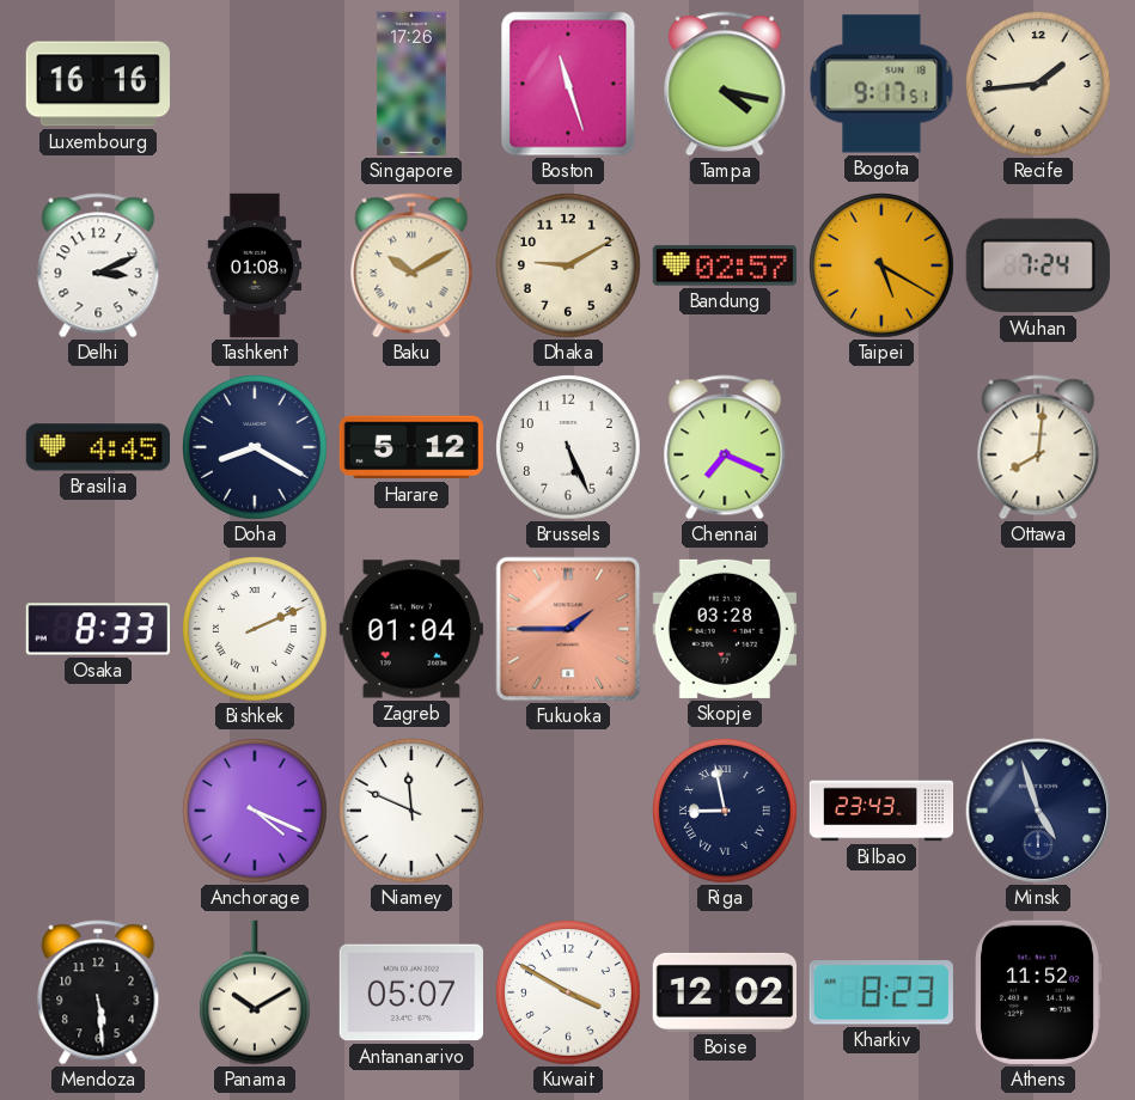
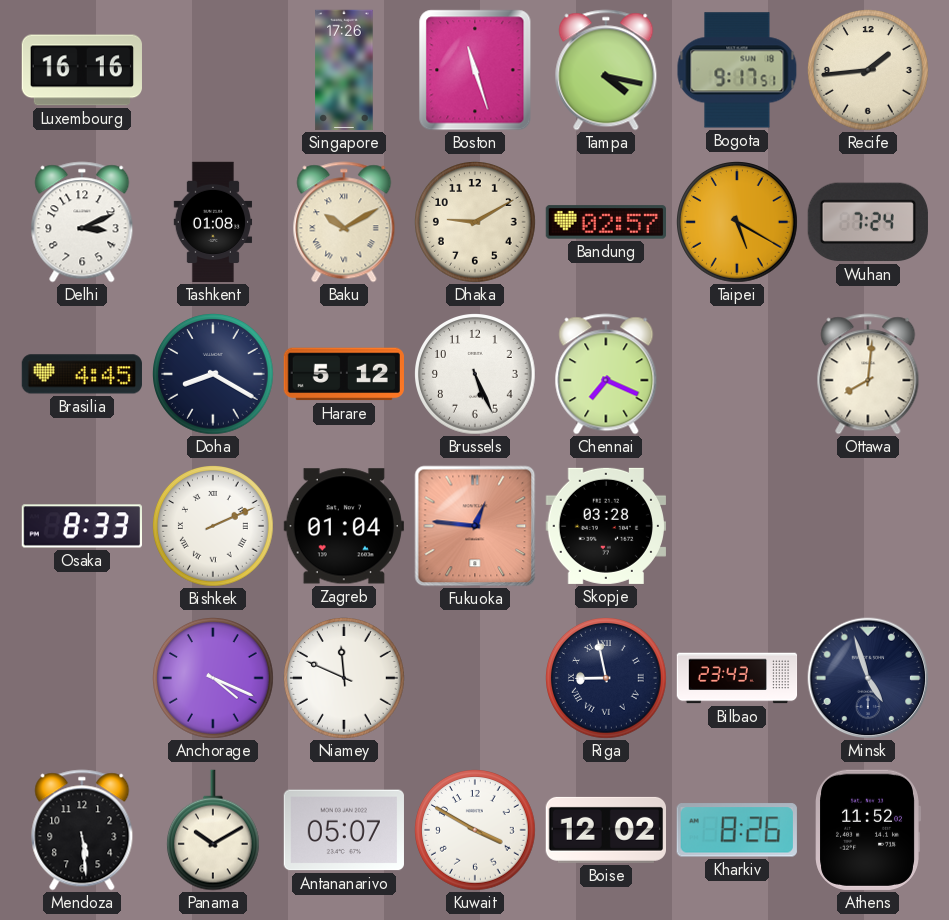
Fukuoka: 1:45 -> 12:46
Kharkiv: 8:23 -> 8:26
